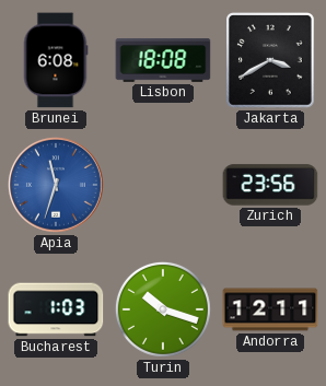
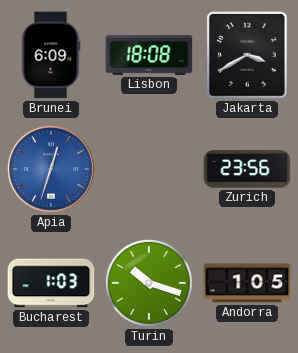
Brunei: 6:08 -> 6:09
Apia: 11:33 -> 12:33
Andorra: 12:11 -> 1:05
